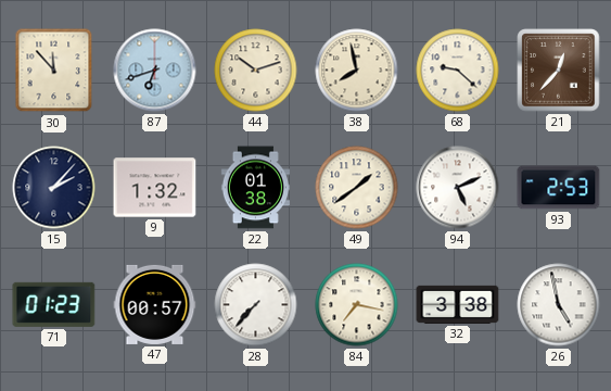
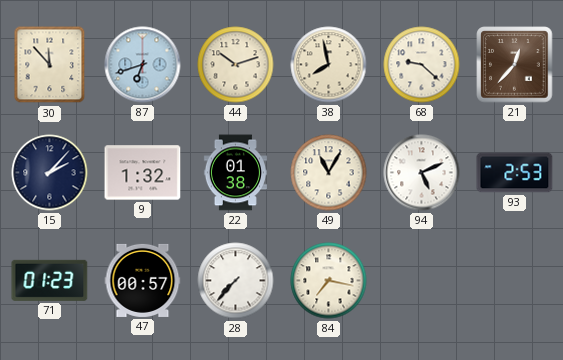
49: 1:39 -> 11:05
32: 3:38 -> none
26: 4:58 -> none
